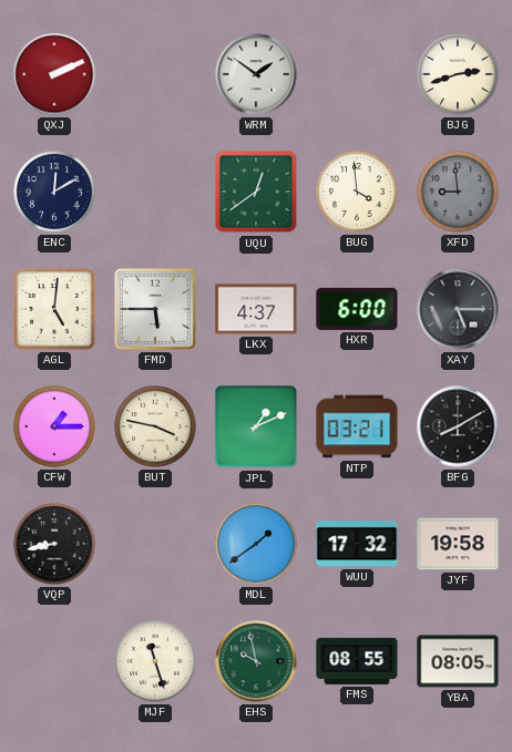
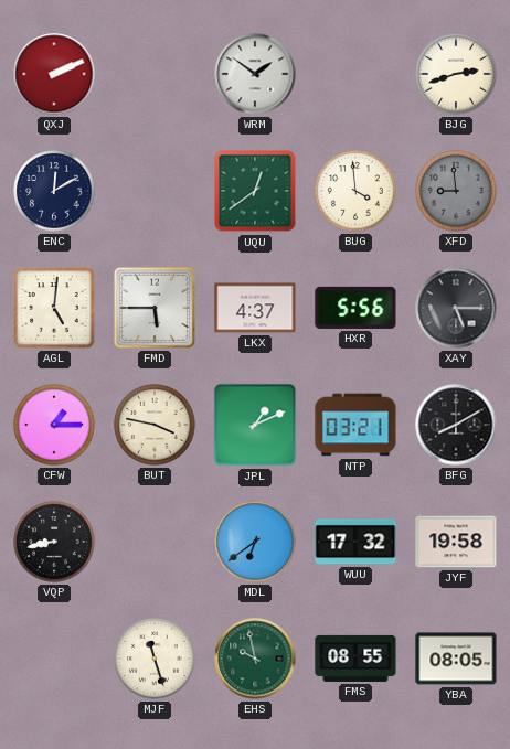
HXR: 6:00 -> 5:56
MDL: 1:39 -> 6:39
